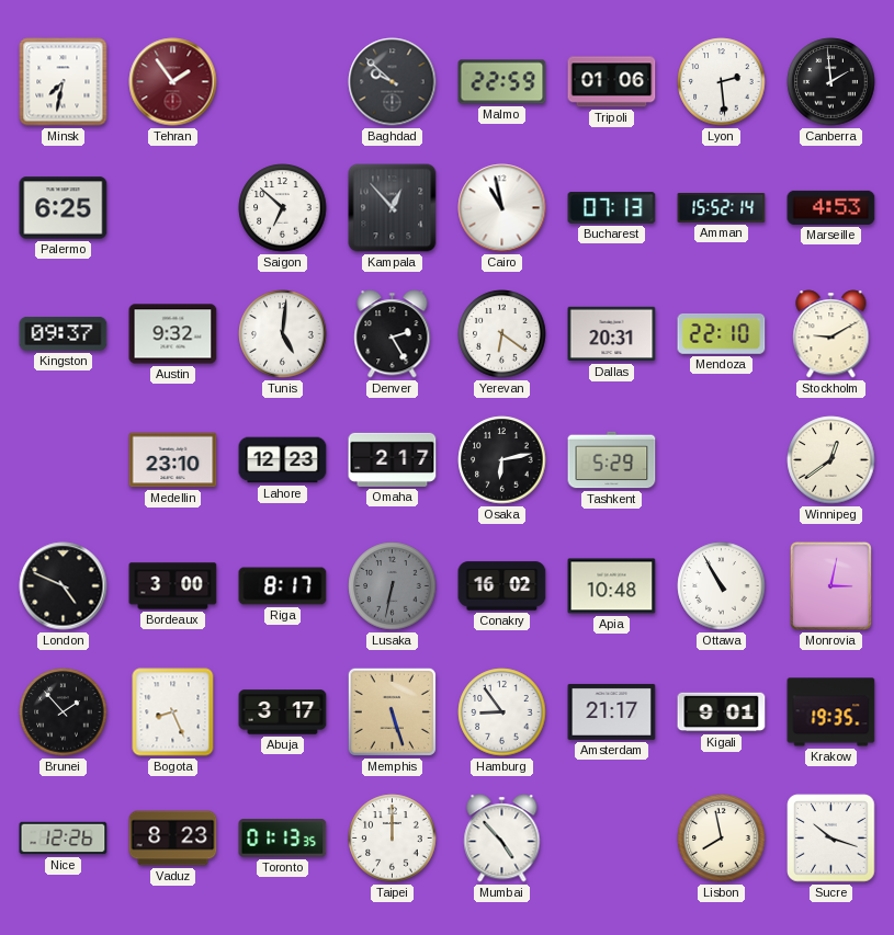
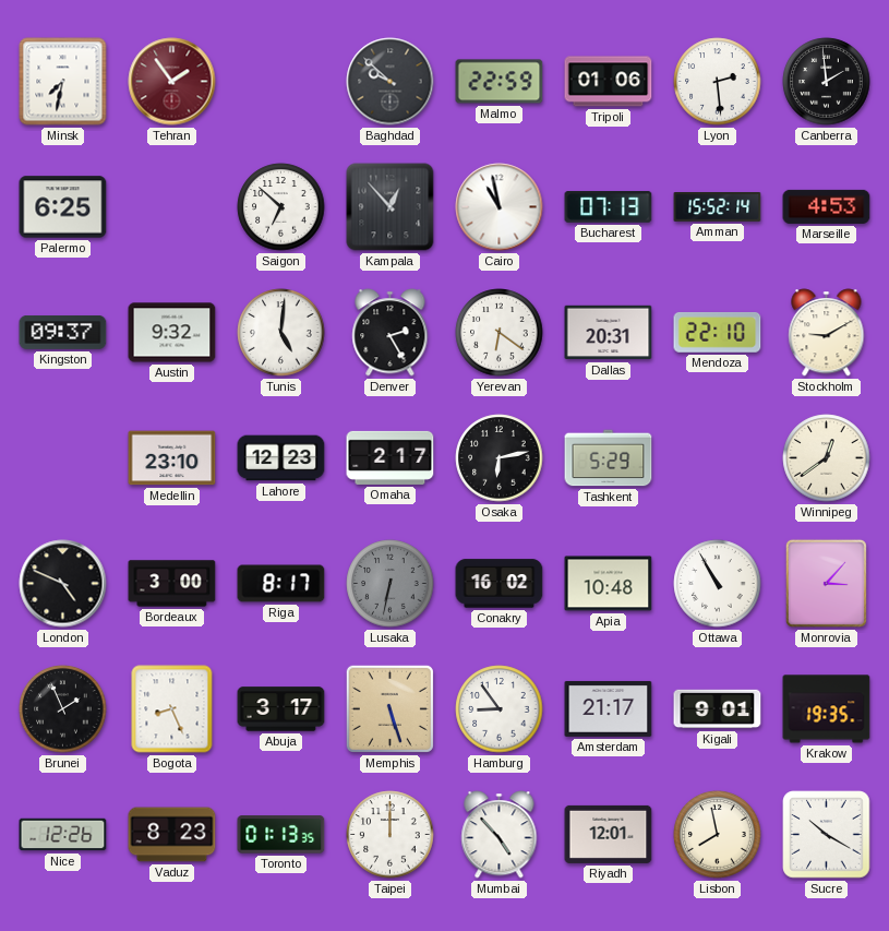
Monrovia: 3:02 -> 3:07
Brunei: 1:53 -> 1:56
Riyadh: none -> 12:01
Sucre: 10:18 -> 10:20
